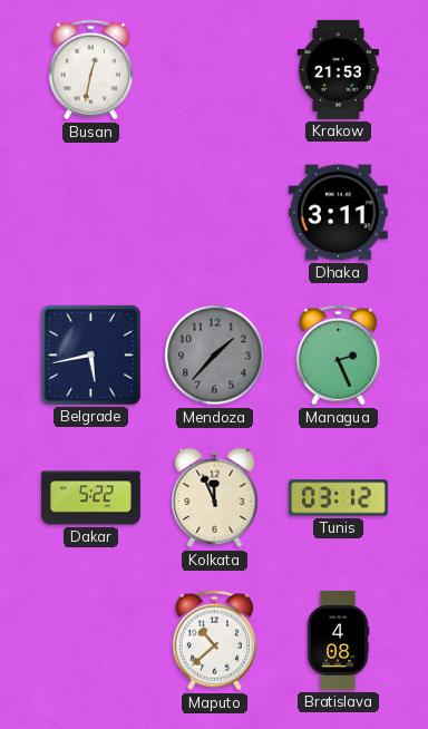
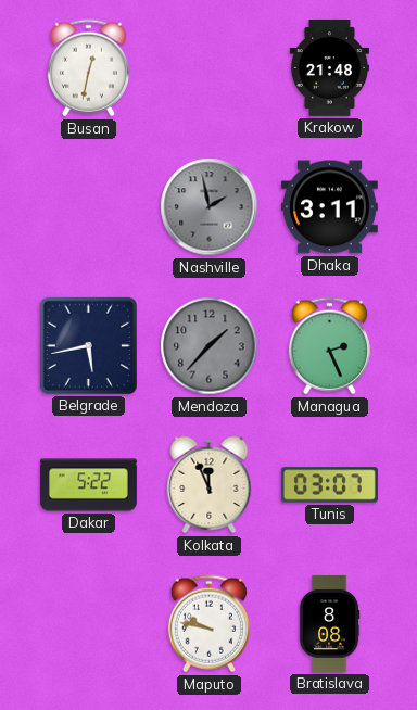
Krakow: 21:53 -> 21:48
Nashville: none -> 1:58
Tunis: 03:12 -> 03:07
Maputo: 10:38 -> 9:47
Bratislava: 4:08 -> 8:08
